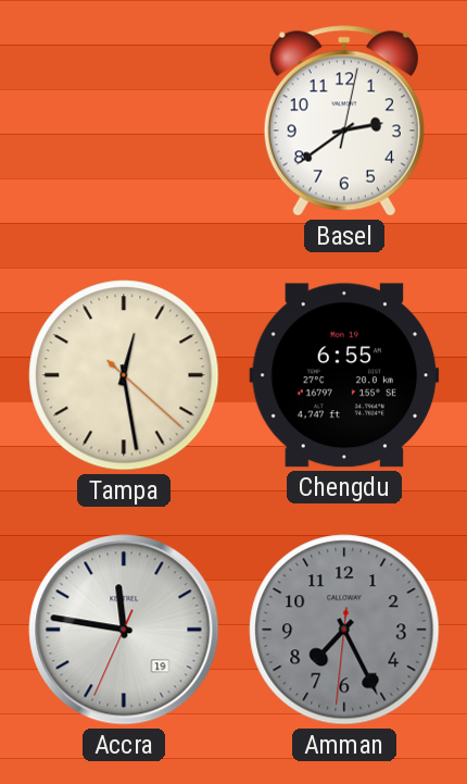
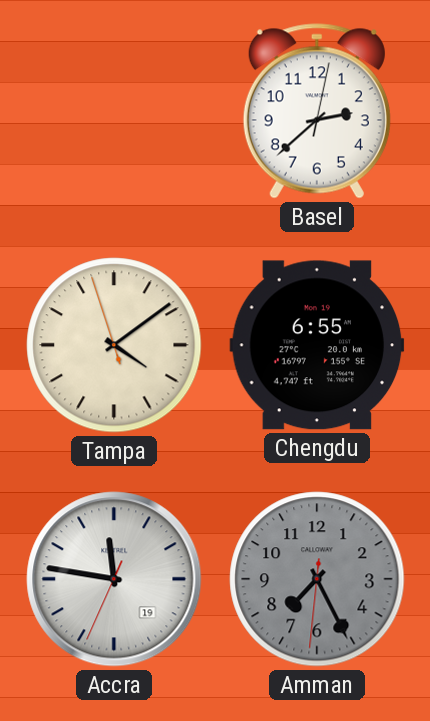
Basel: 2:39 -> 2:38
Tampa: 12:28 -> 4:08
